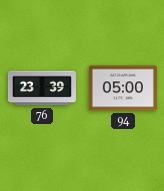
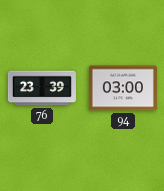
94: 05:00 -> 03:00
